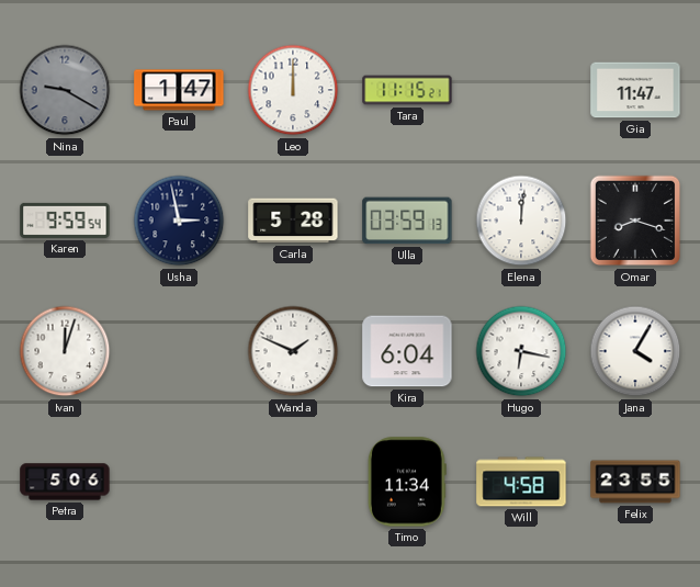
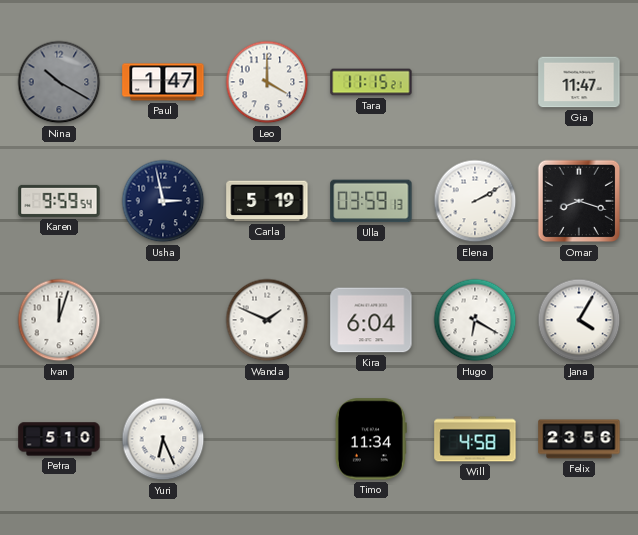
Nina: 9:20 -> 10:20
Leo: 12:00 -> 4:00
Carla: 5:28 -> 5:19
Elena: 12:01 -> 2:10
Hugo: 6:17 -> 6:20
Petra: 5:06 -> 5:10
Yuri: none -> 6:26
Felix: 23:55 -> 23:56
